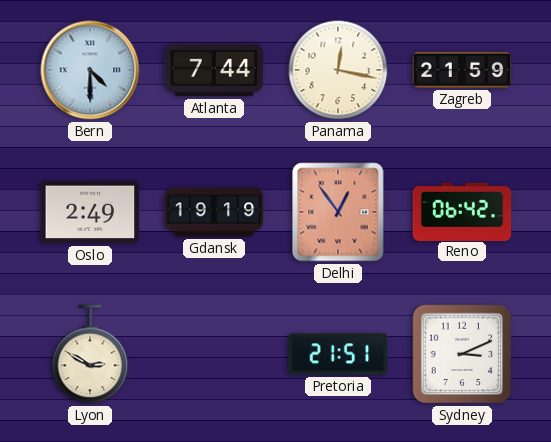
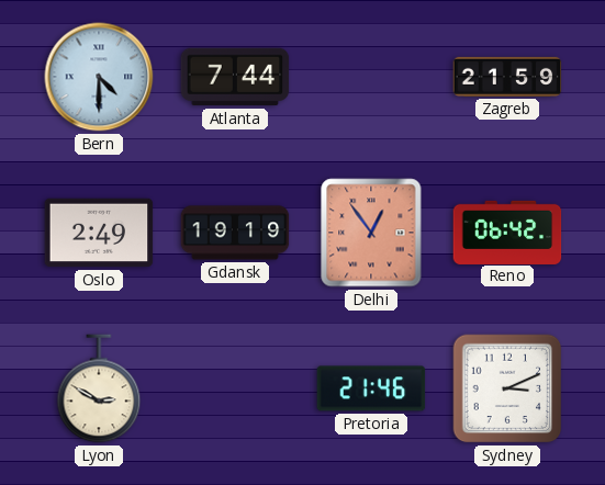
Panama: 12:17 -> none
Pretoria: 21:51 -> 21:46
